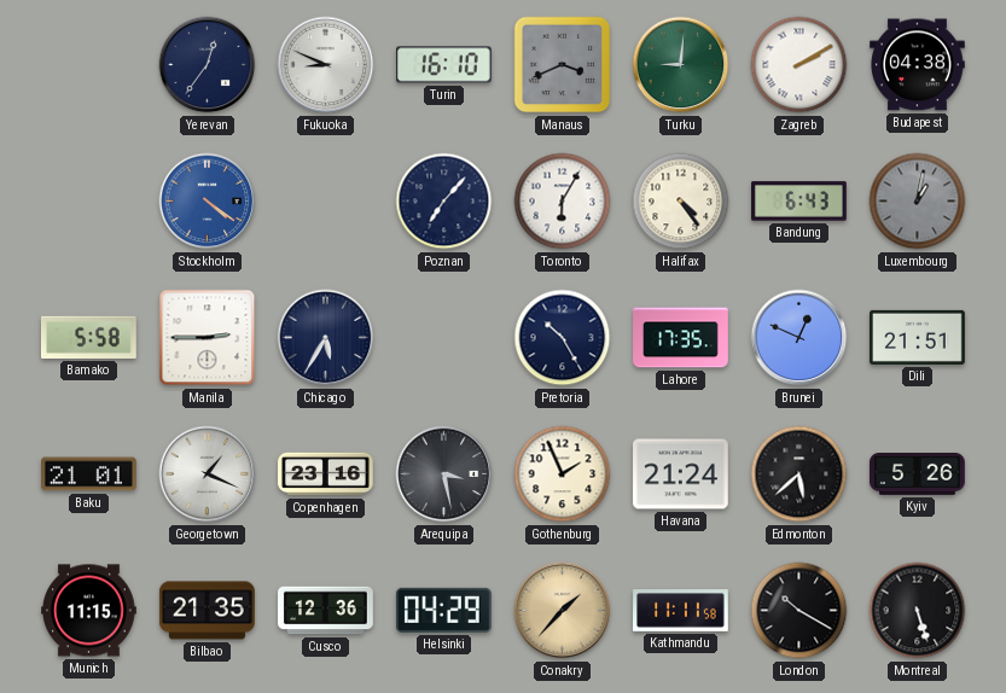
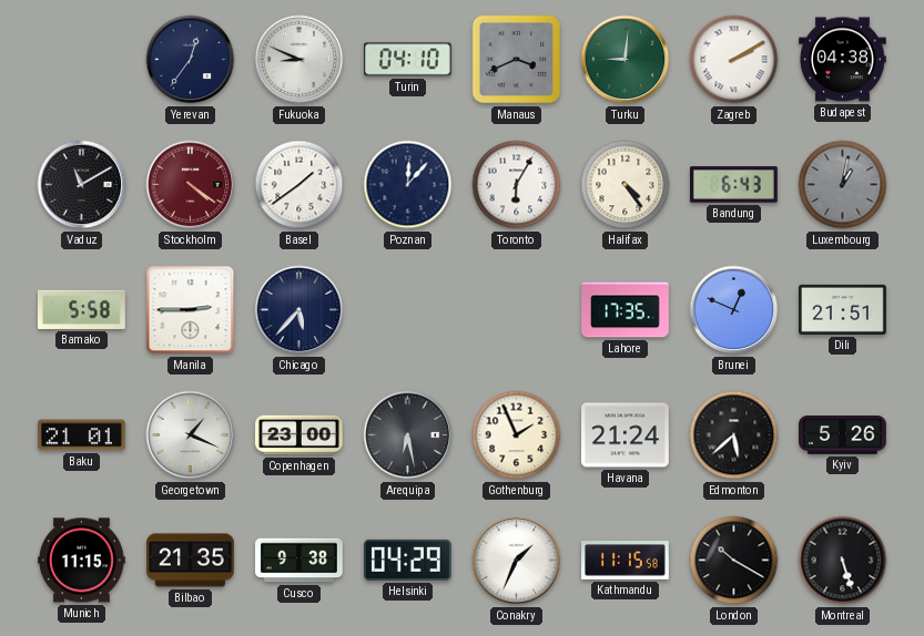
Turin: 16:10 -> 04:10
Vaduz: none -> 11:10
Stockholm dial: blue -> burgundy
Basel: none -> 1:39
Poznan: 7:07 -> 12:07
Chicago: 5:35 -> 5:37
Pretoria: 10:25 -> none
Copenhagen: 23:16 -> 23:00
Arequipa: 3:28 -> 6:28
Cusco: 12:36 -> 9:38
Conakry: 1:37 -> 1:34
Conakry dial: champagne -> white
Kathmandu: 11:11 -> 11:15
